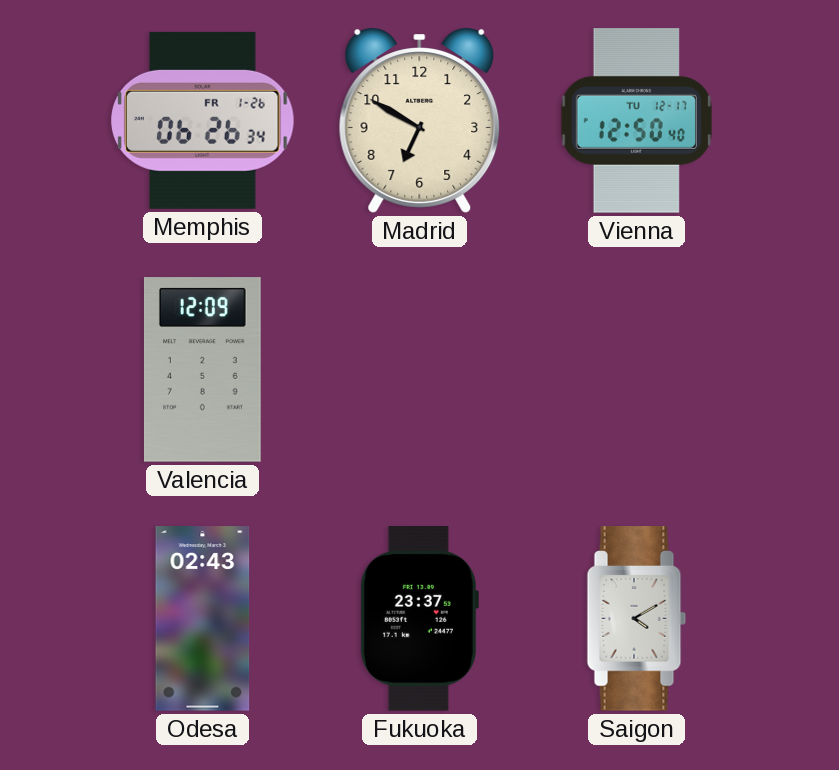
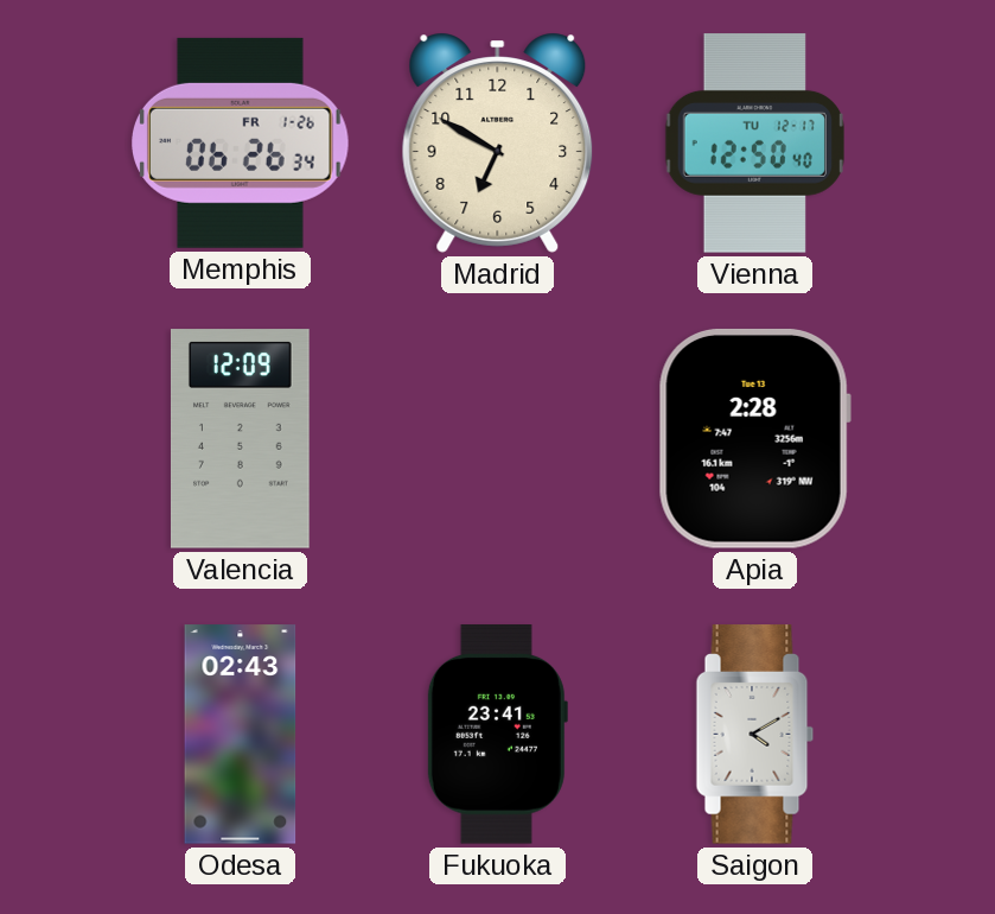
Apia: none -> 2:28
Fukuoka: 23:37 -> 23:41
